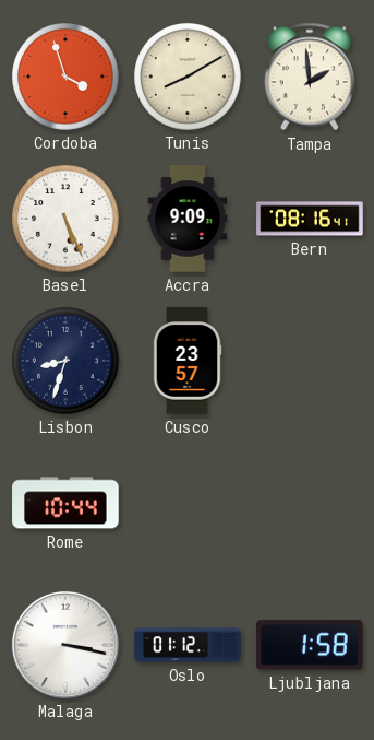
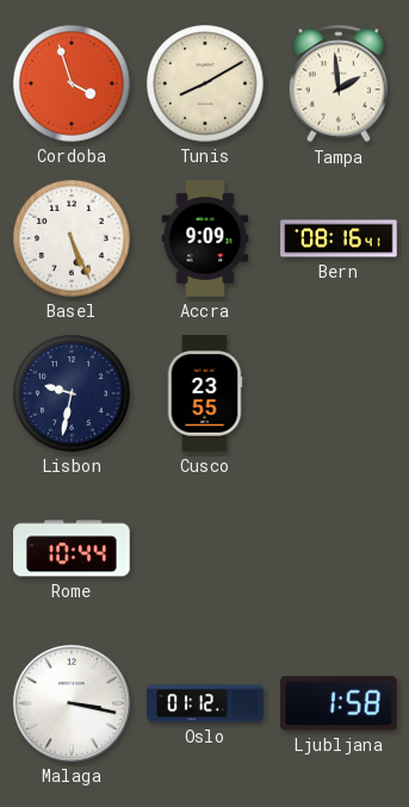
Lisbon: 8:33 -> 9:32
Cusco: 23:57 -> 23:55
